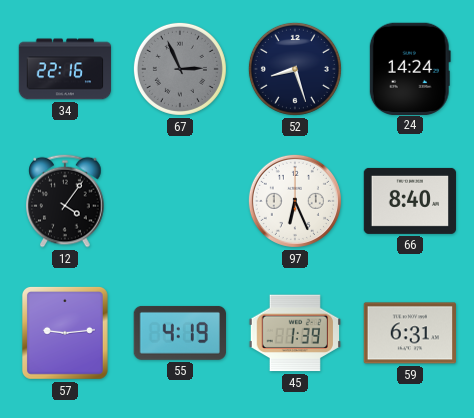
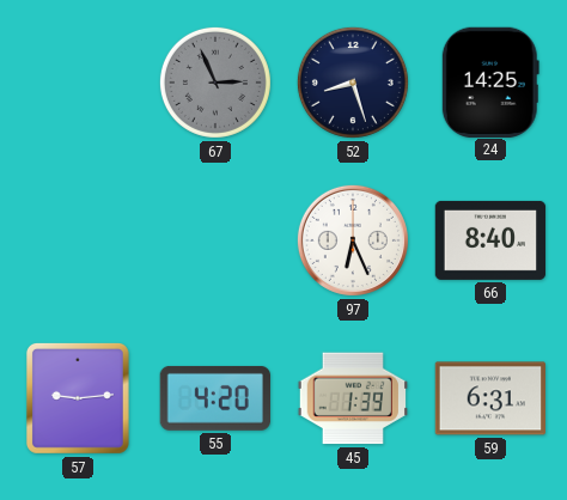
34: 22:16 -> none
24: 14:24 -> 14:25
12: 4:06 -> none
55: 4:19 -> 4:20
